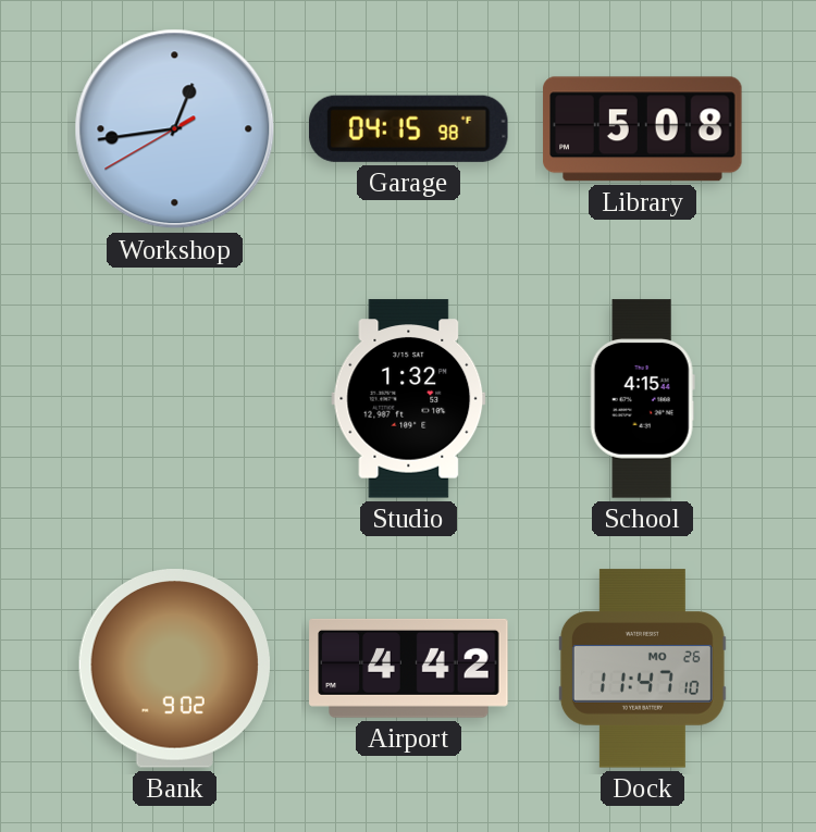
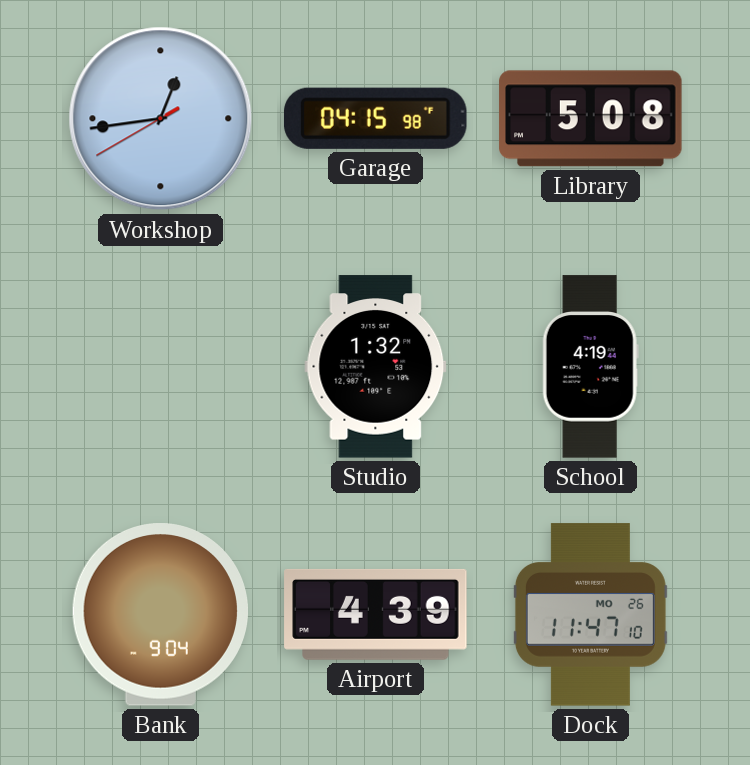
School: 4:15 -> 4:19
Bank: 9:02 -> 9:04
Airport: 4:42 -> 4:39
